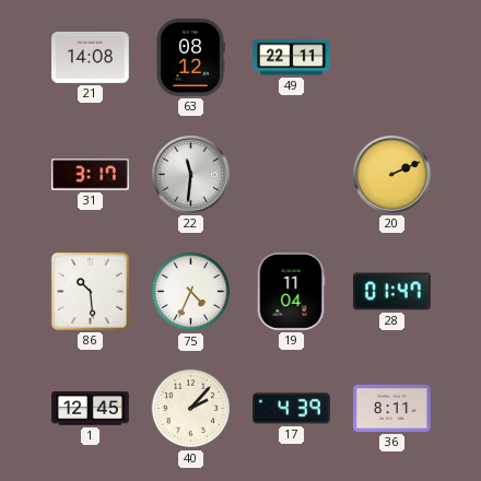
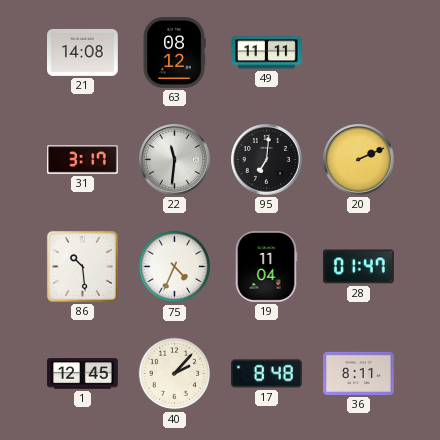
49: 22:11 -> 11:11
95: none -> 7:01
17: 4:39 -> 8:48
